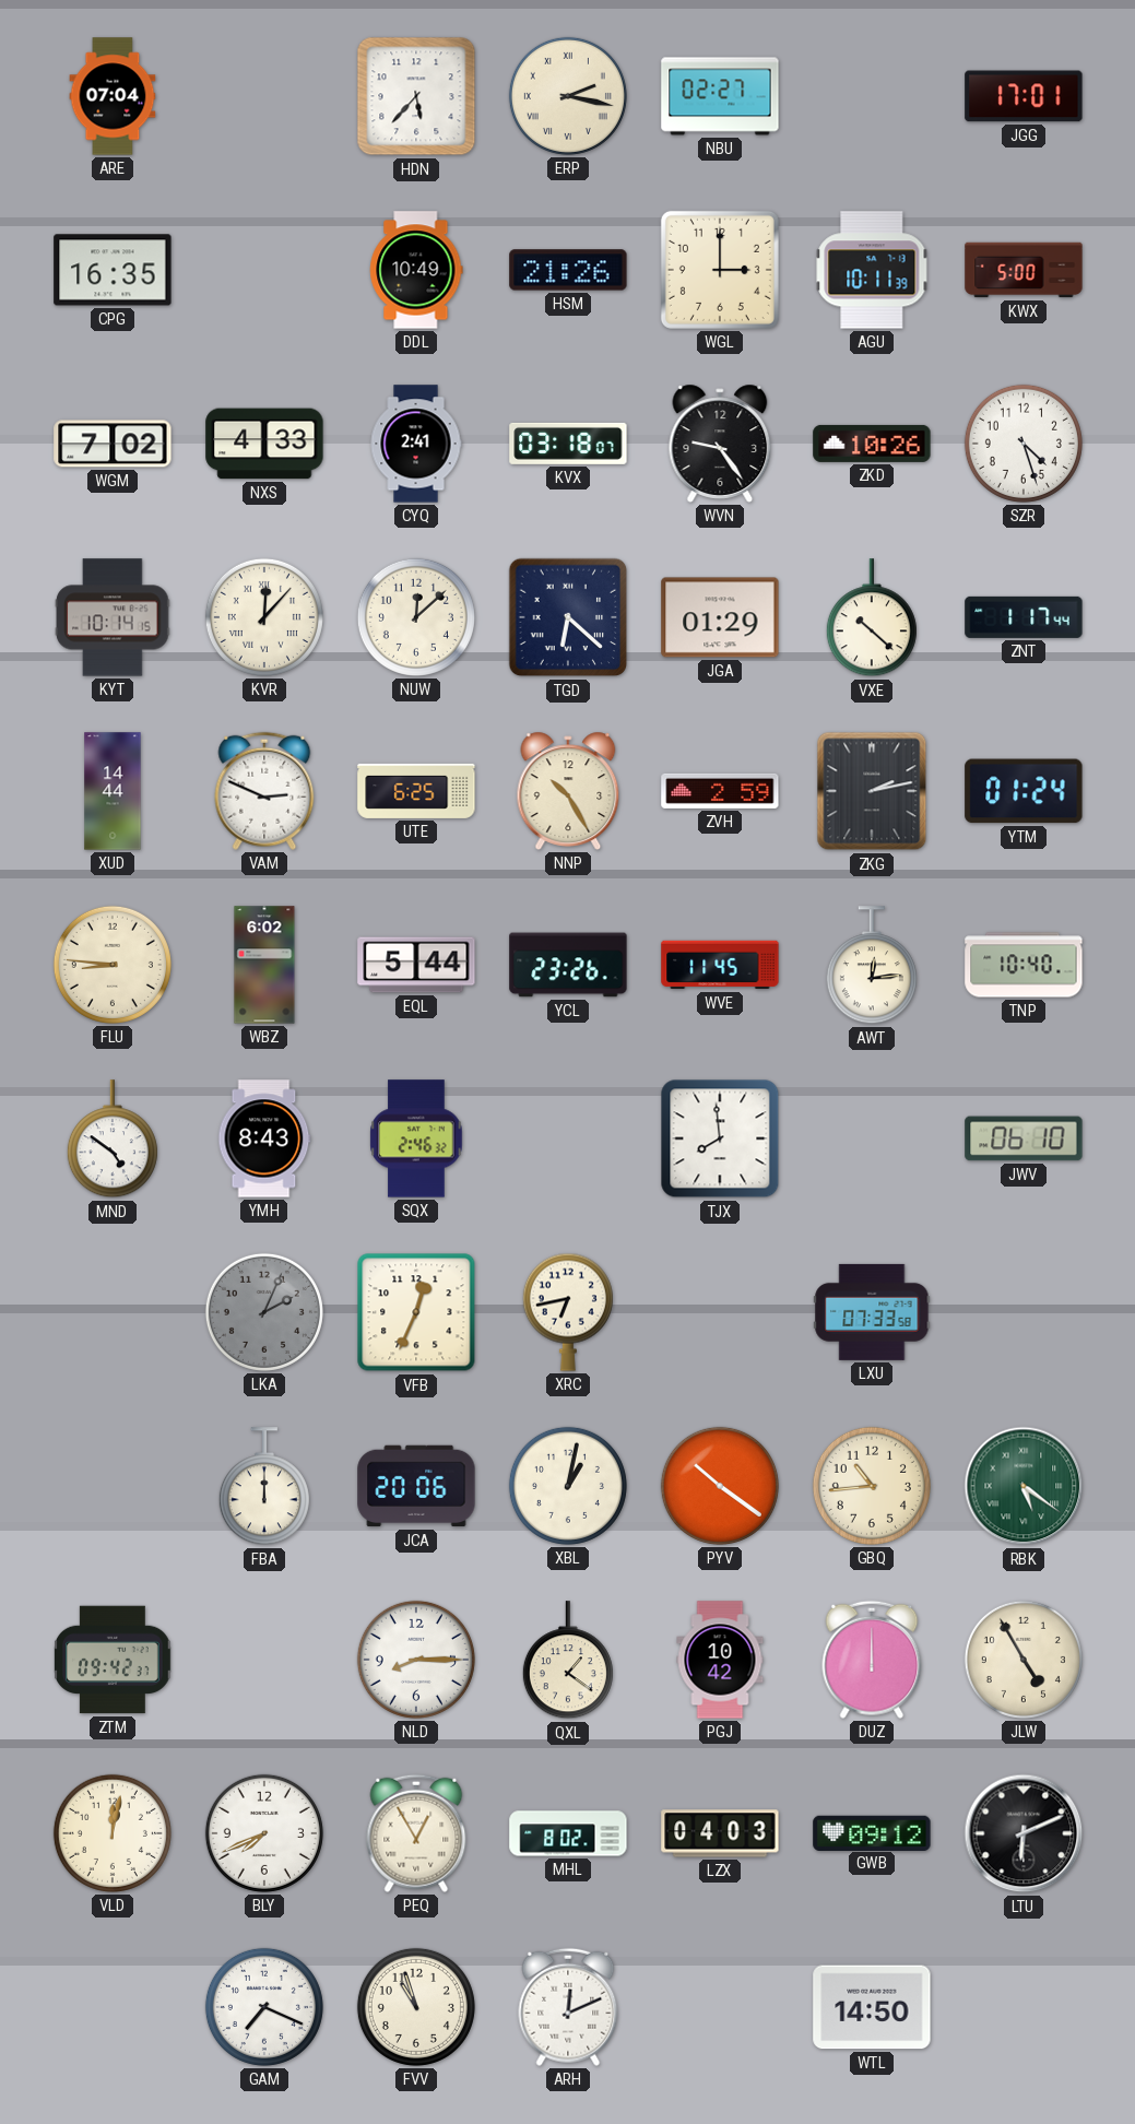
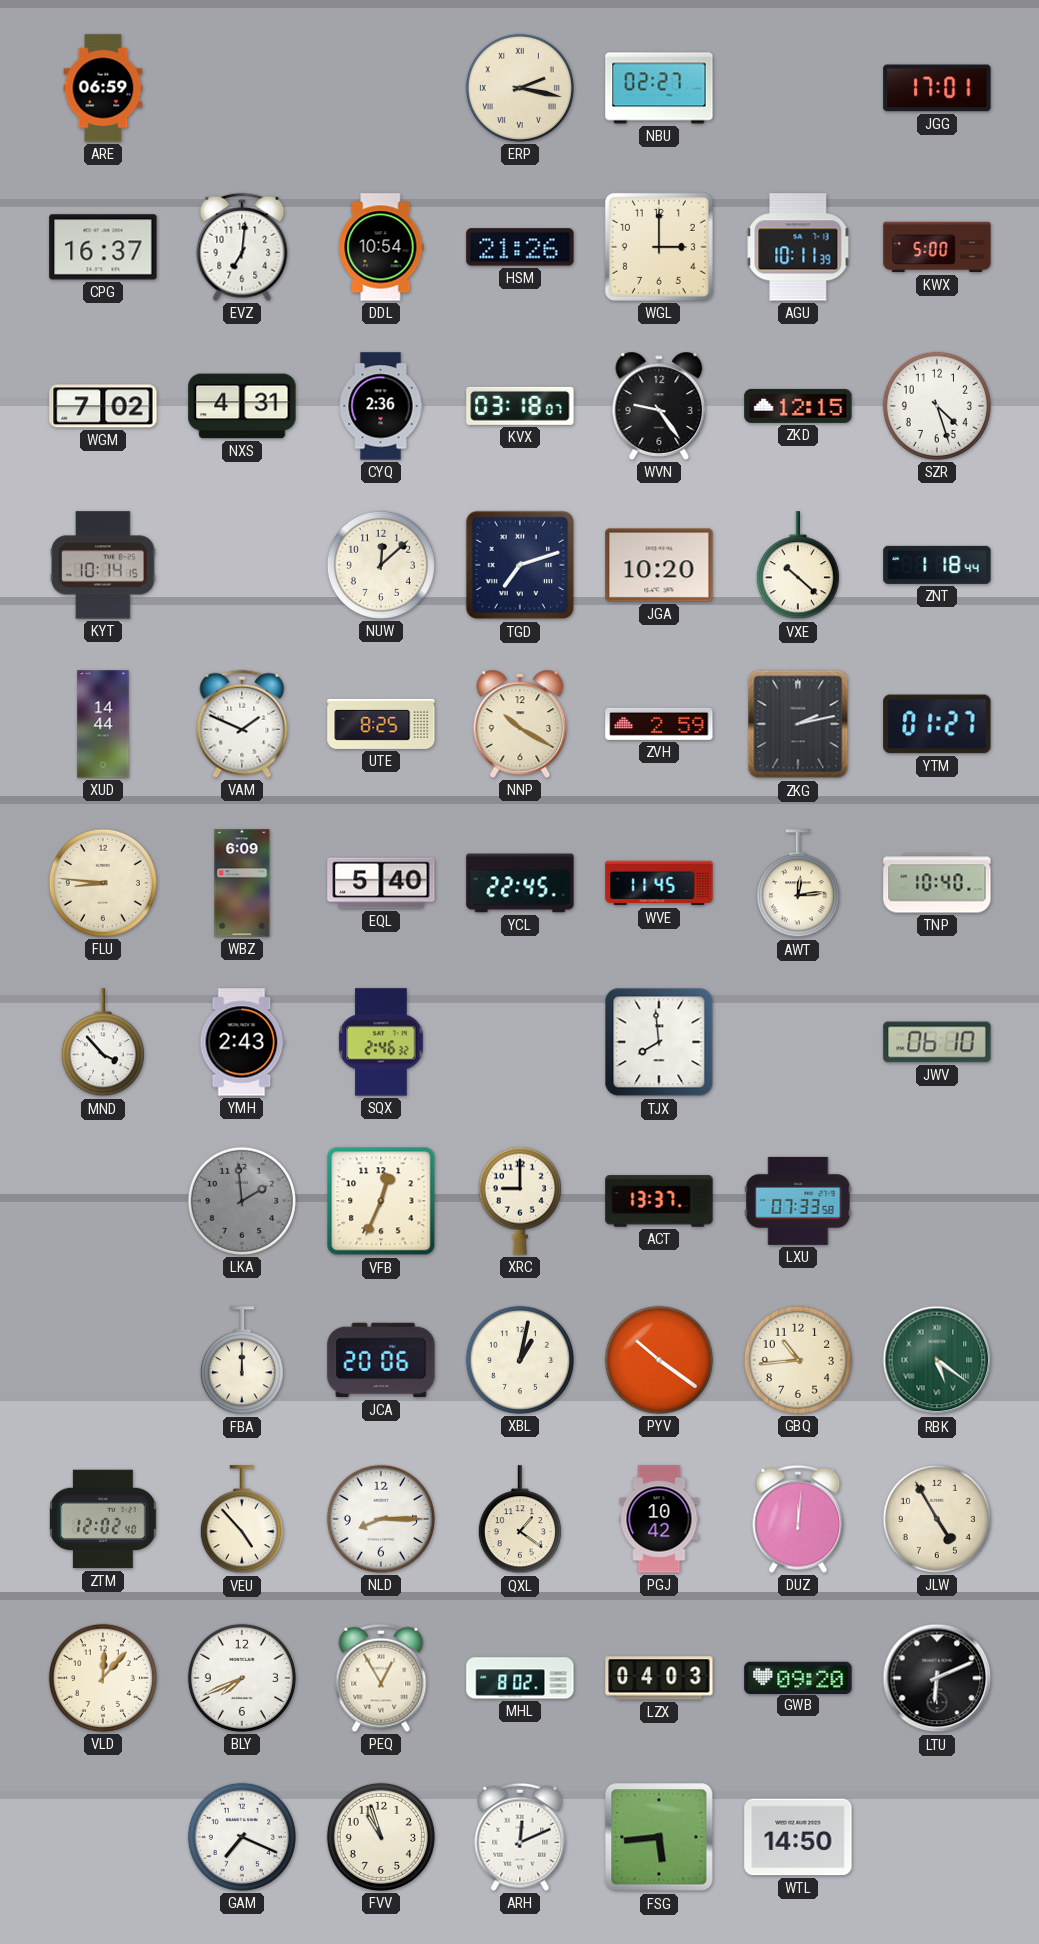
ARE: 07:04 -> 06:59
HDN: 5:37 -> none
CPG: 16:35 -> 16:37
EVZ: none -> 7:01
DDL: 10:49 -> 10:54
NXS: 4:33 -> 4:31
CYQ: 2:41 -> 2:36
ZKD: 10:26 -> 12:15
KVR: 12:07 -> none
TGD: 6:22 -> 7:12
JGA: 01:29 -> 10:20
ZNT: 1:17 -> 1:18
VAM: 2:49 -> 1:49
UTE: 6:25 -> 8:25
NNP: 10:25 -> 10:20
YTM: 01:24 -> 01:27
WBZ: 6:02 -> 6:09
EQL: 5:44 -> 5:40
YCL: 23:26 -> 22:45
MND: 4:51 -> 3:53
YMH: 8:43 -> 2:43
LKA: 2:04 -> 1:59
XRC: 6:43 -> 9:00
ACT: none -> 13:37
ZTM: 09:42 -> 12:02
VEU: none -> 4:53
DUZ: 12:00 -> 12:01
VLD: 12:02 -> 12:07
GWB: 09:12 -> 09:20
FSG: none -> 5:44
